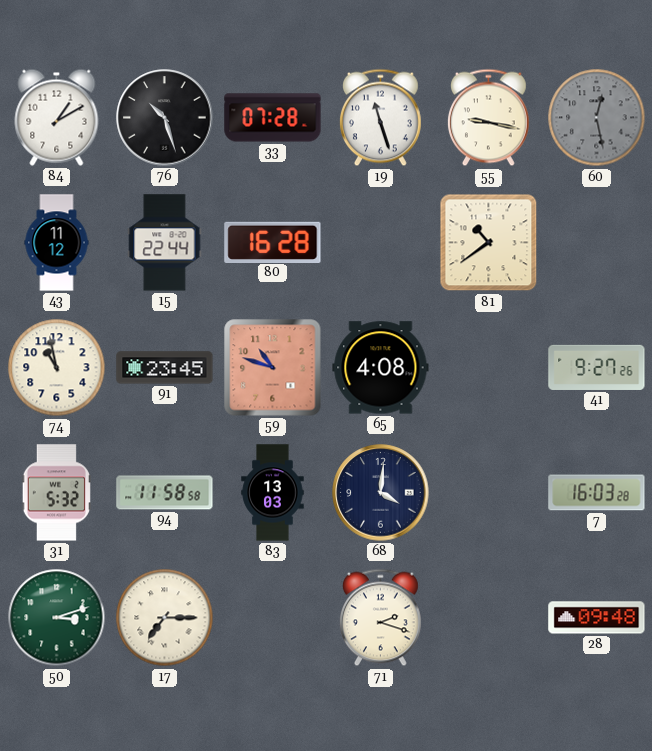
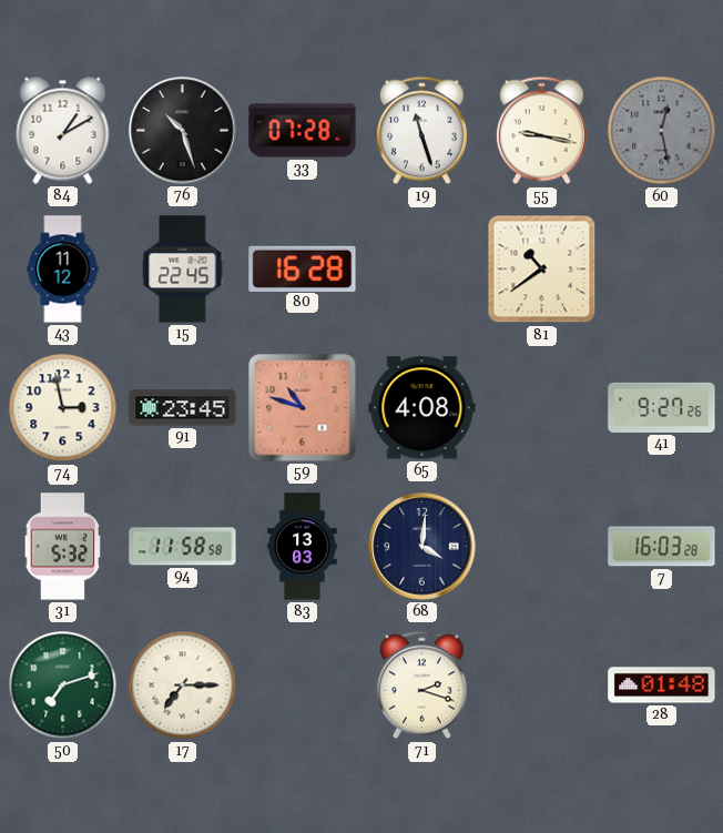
15: 22:44 -> 22:45
74: 10:58 -> 2:58
50: 3:12 -> 7:12
28: 09:48 -> 01:48
